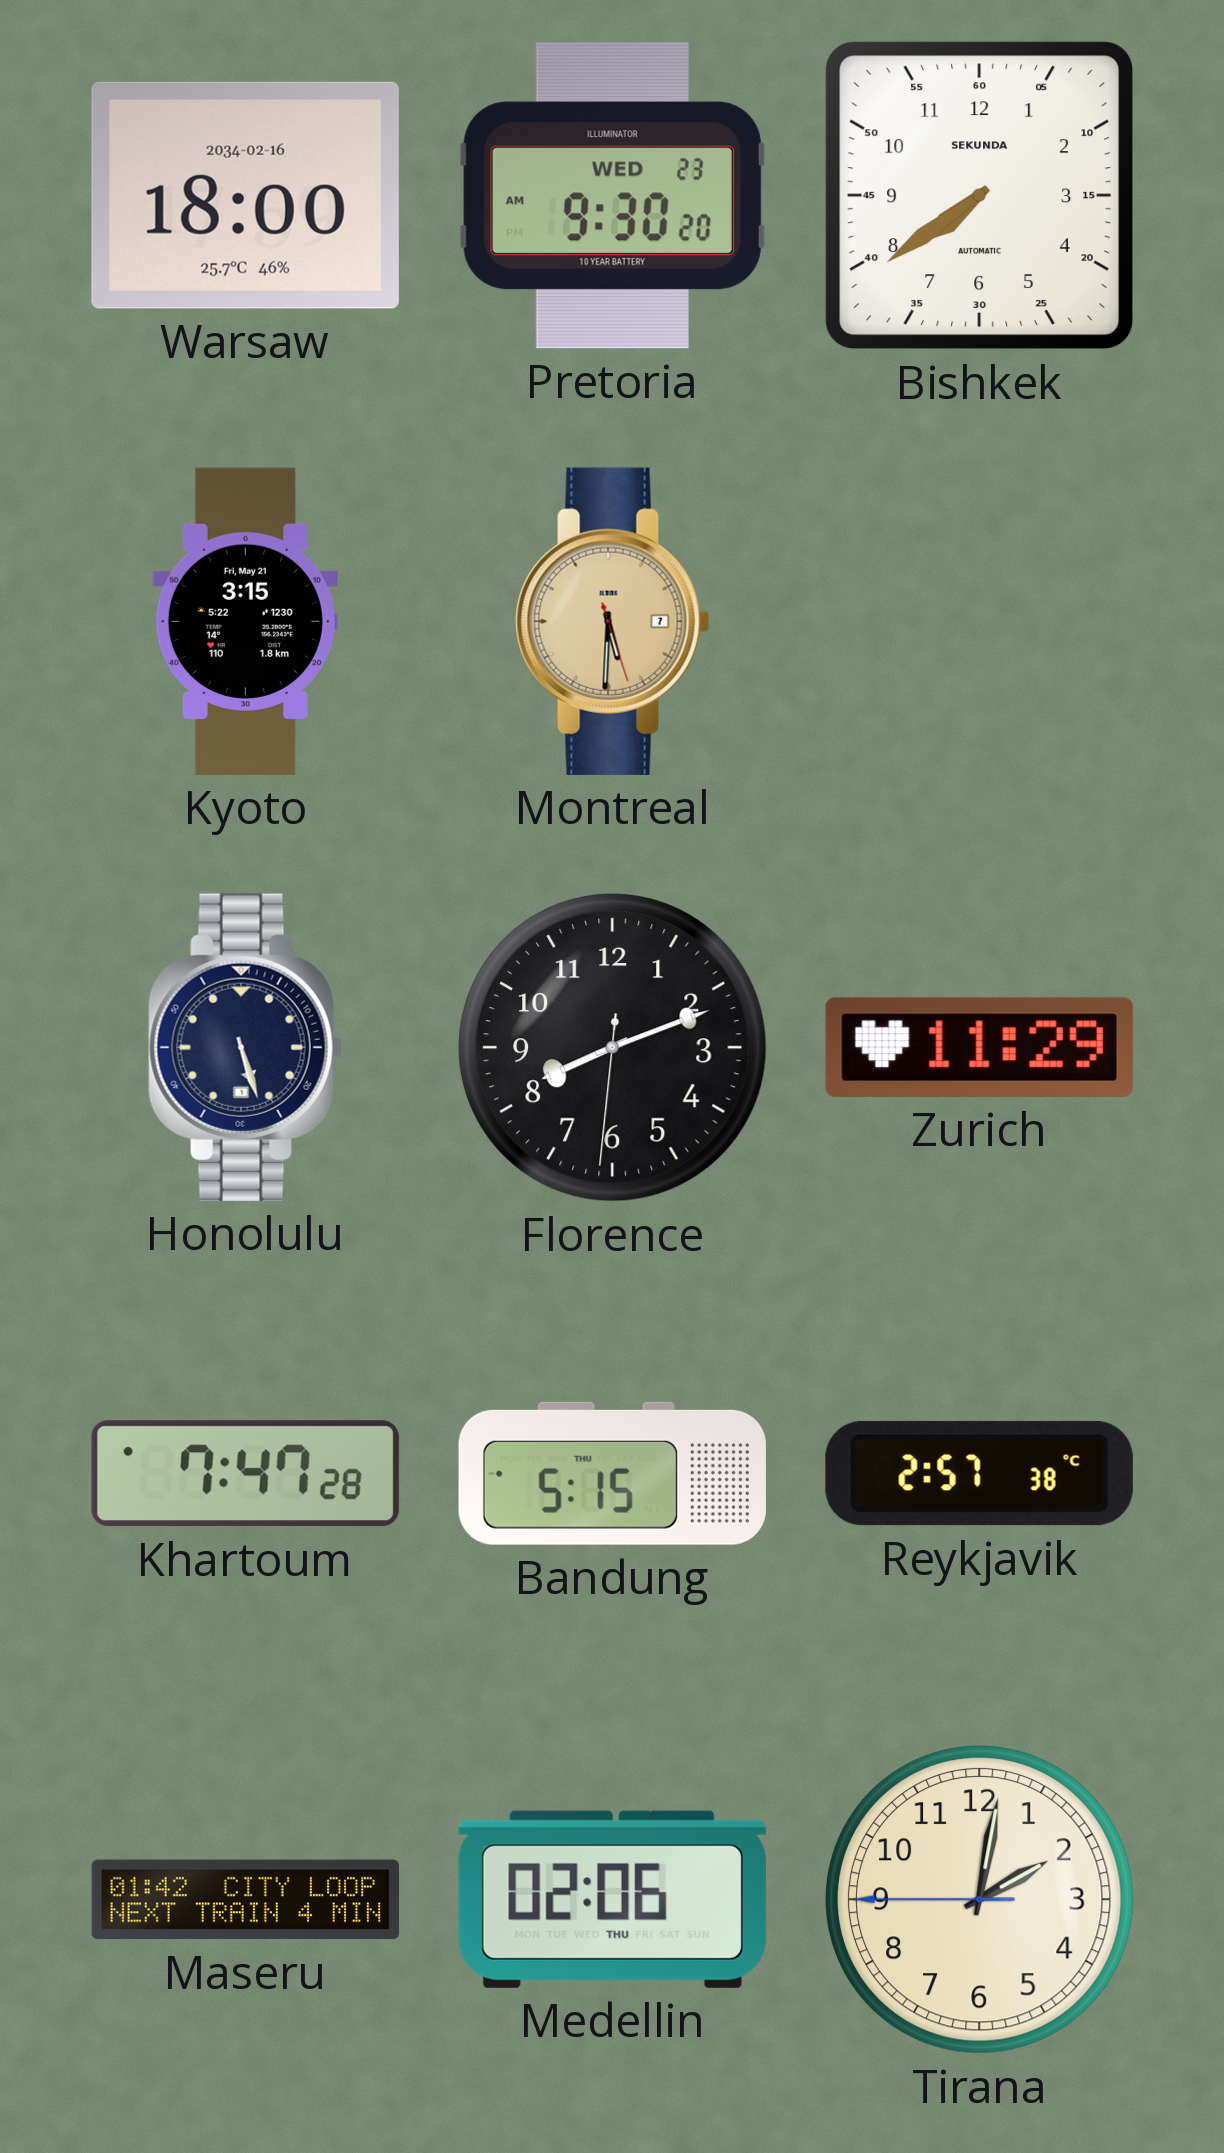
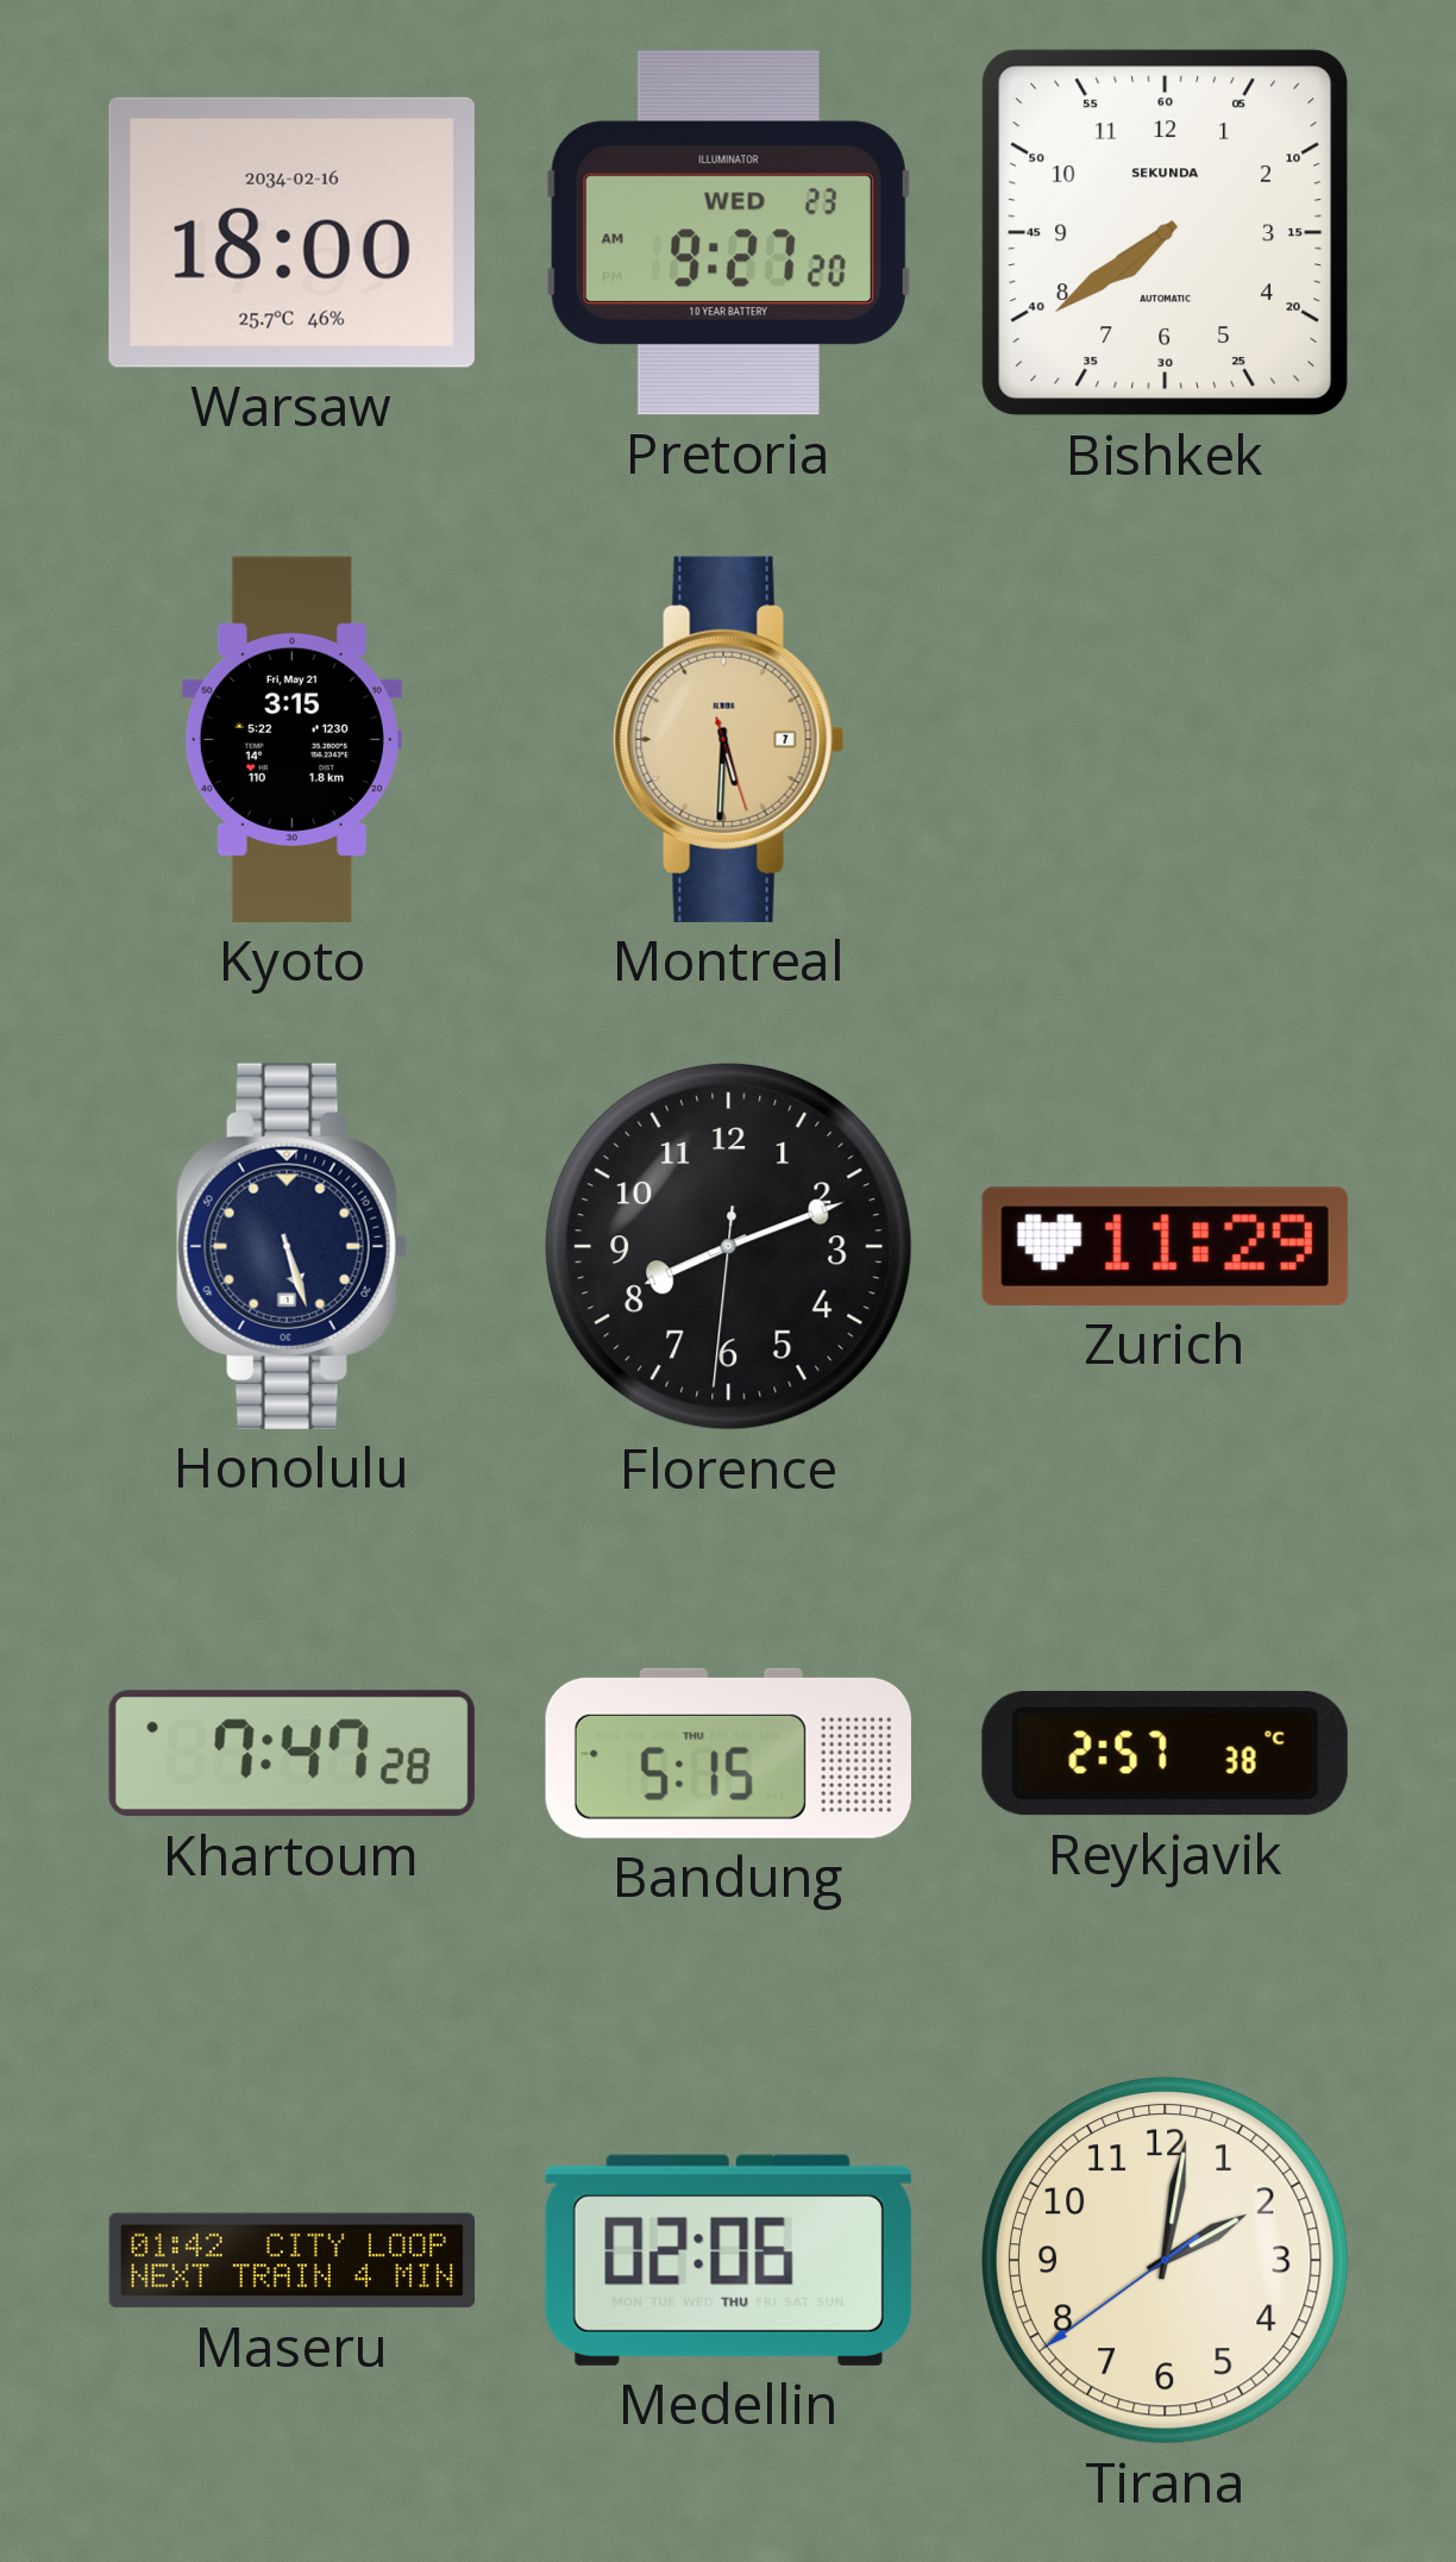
Pretoria: 9:30 -> 9:27
Tirana: 2:01:45 -> 2:01:39
